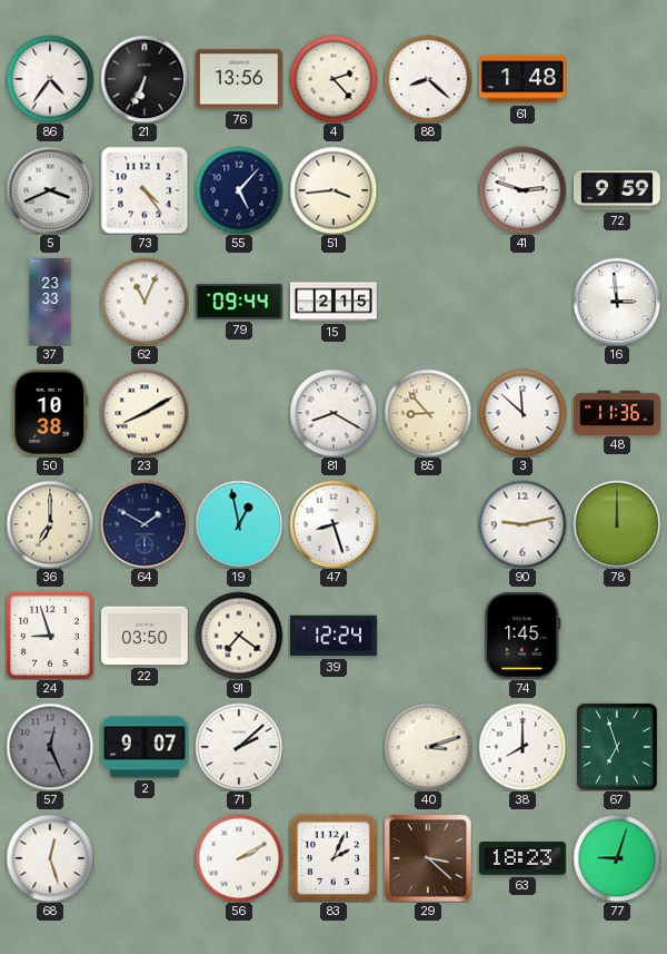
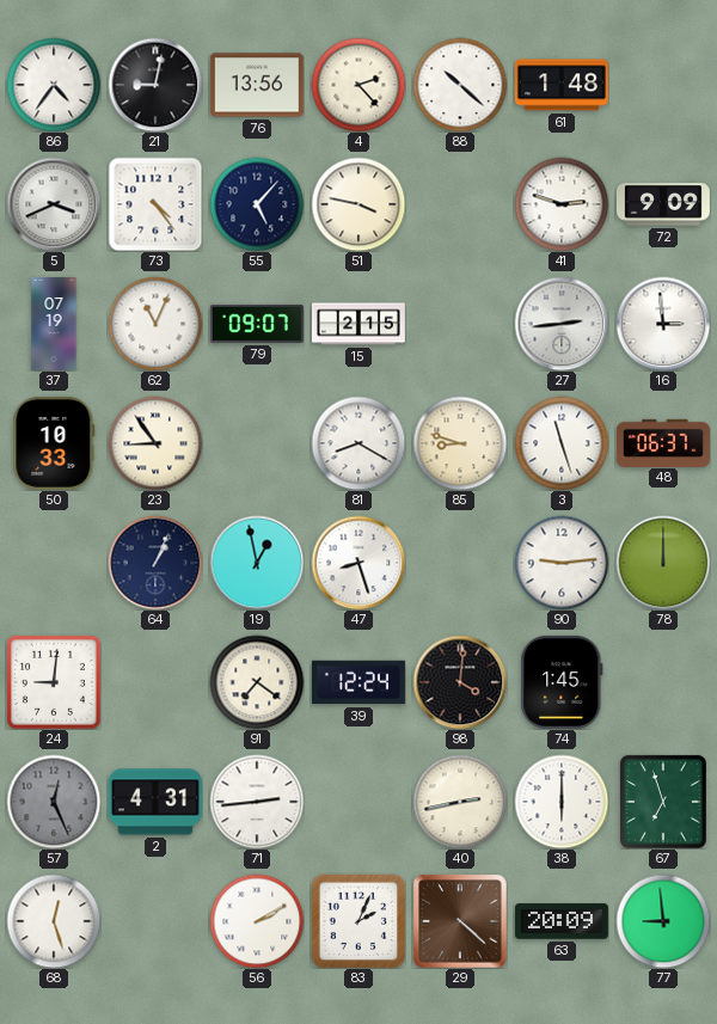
21: 6:34 -> 9:02
88: 8:22 -> 10:22
51: 3:44 -> 3:47
72: 9:59 -> 9:09
37: 23:33 -> 07:19
79: 09:44 -> 09:07
27: none -> 2:44
50: 10:38 -> 10:33
23: 8:10 -> 8:54
85: 8:53 -> 8:48
3: 11:52 -> 11:27
48: 11:36 -> 06:37
36: 7:00 -> none
64: 1:50 -> 1:04
90: 9:13 -> 9:14
24: 8:57 -> 9:01
22: 03:50 -> none
98: none -> 4:01
2: 9:07 -> 4:31
71: 2:08 -> 2:44
40: 3:12 -> 2:43
38: 8:00 -> 6:00
29: 3:22 -> 4:22
63: 18:23 -> 20:09
77: 9:03 -> 8:59
